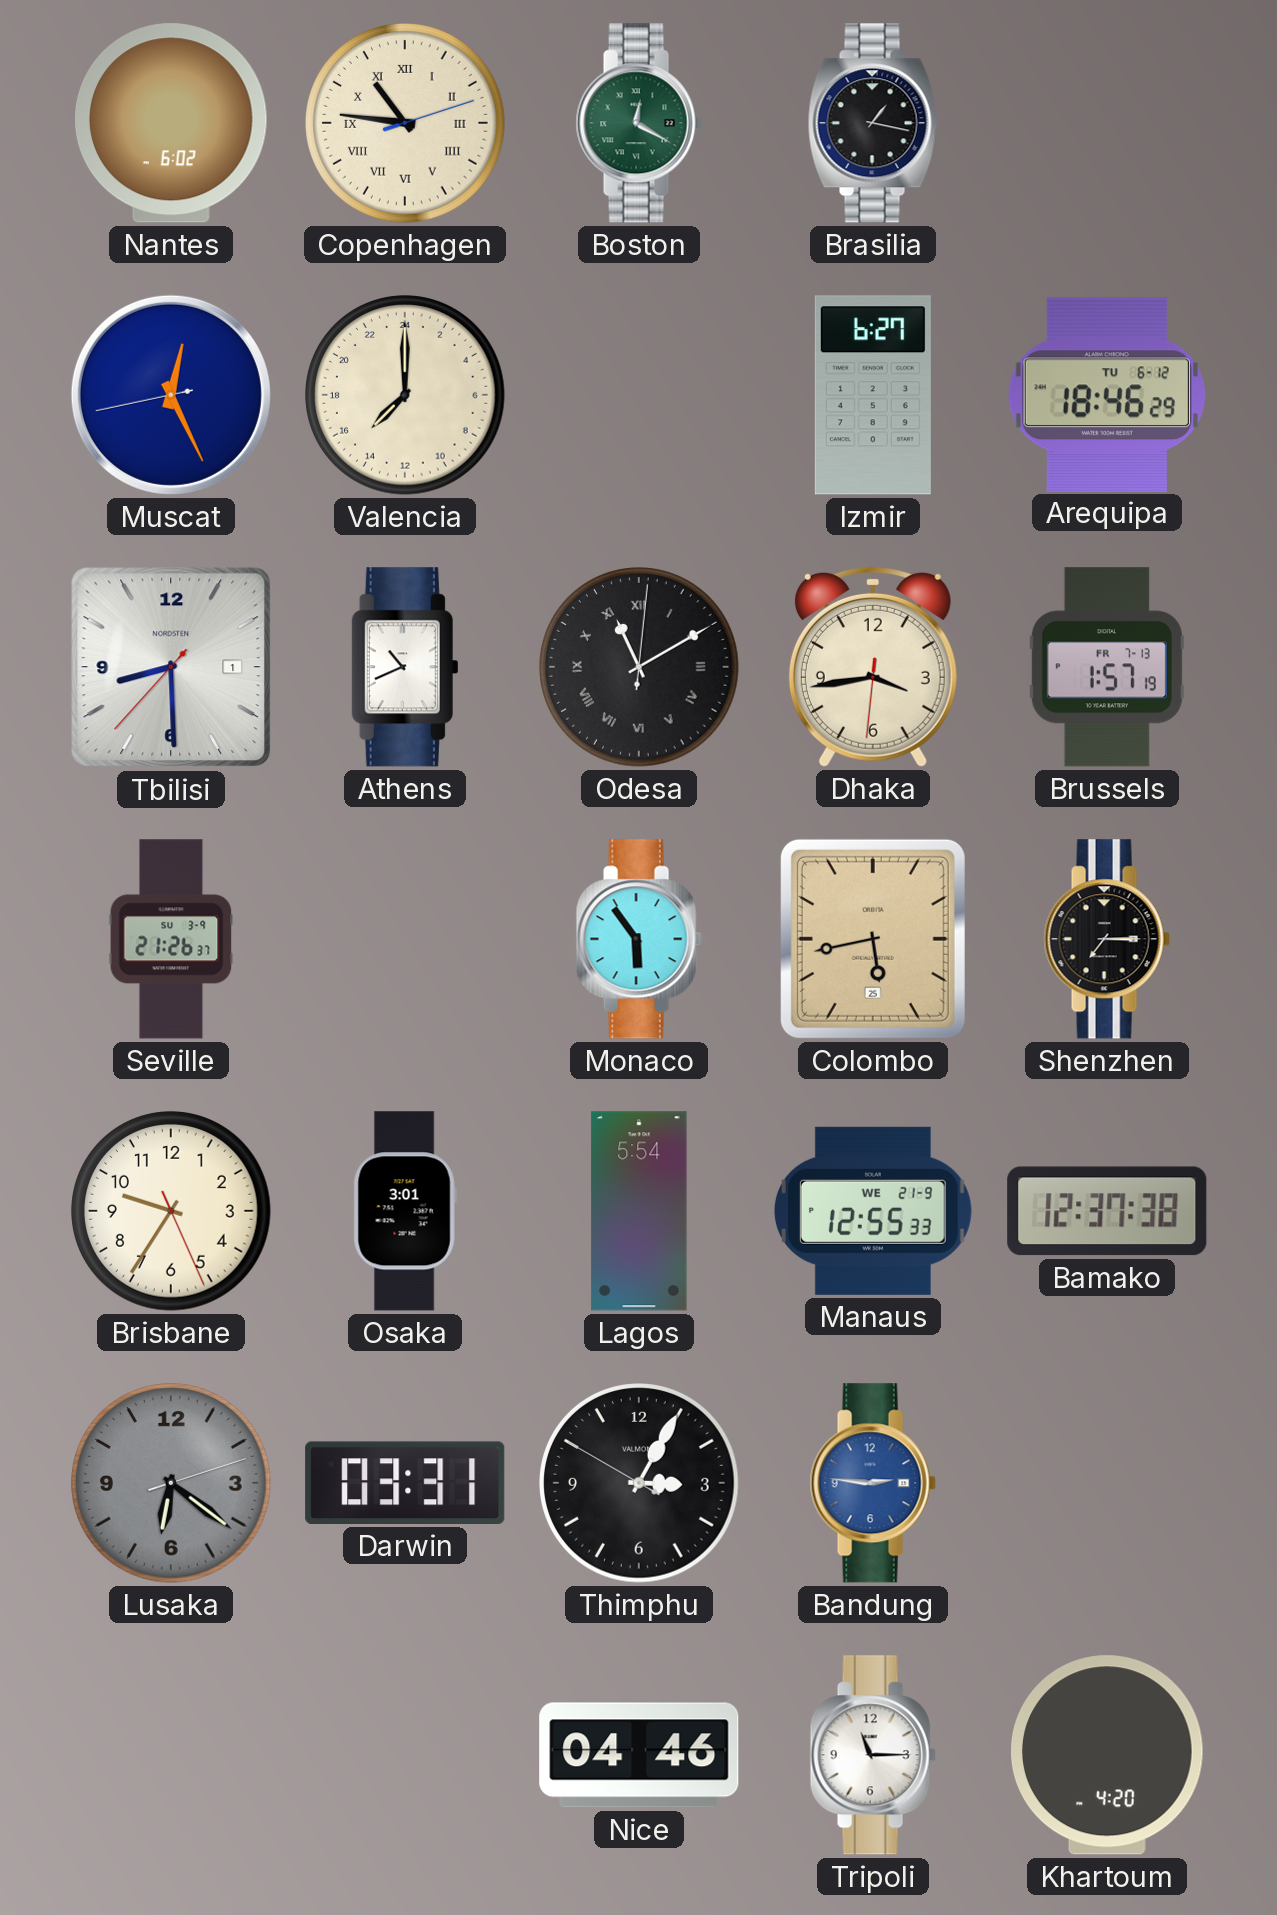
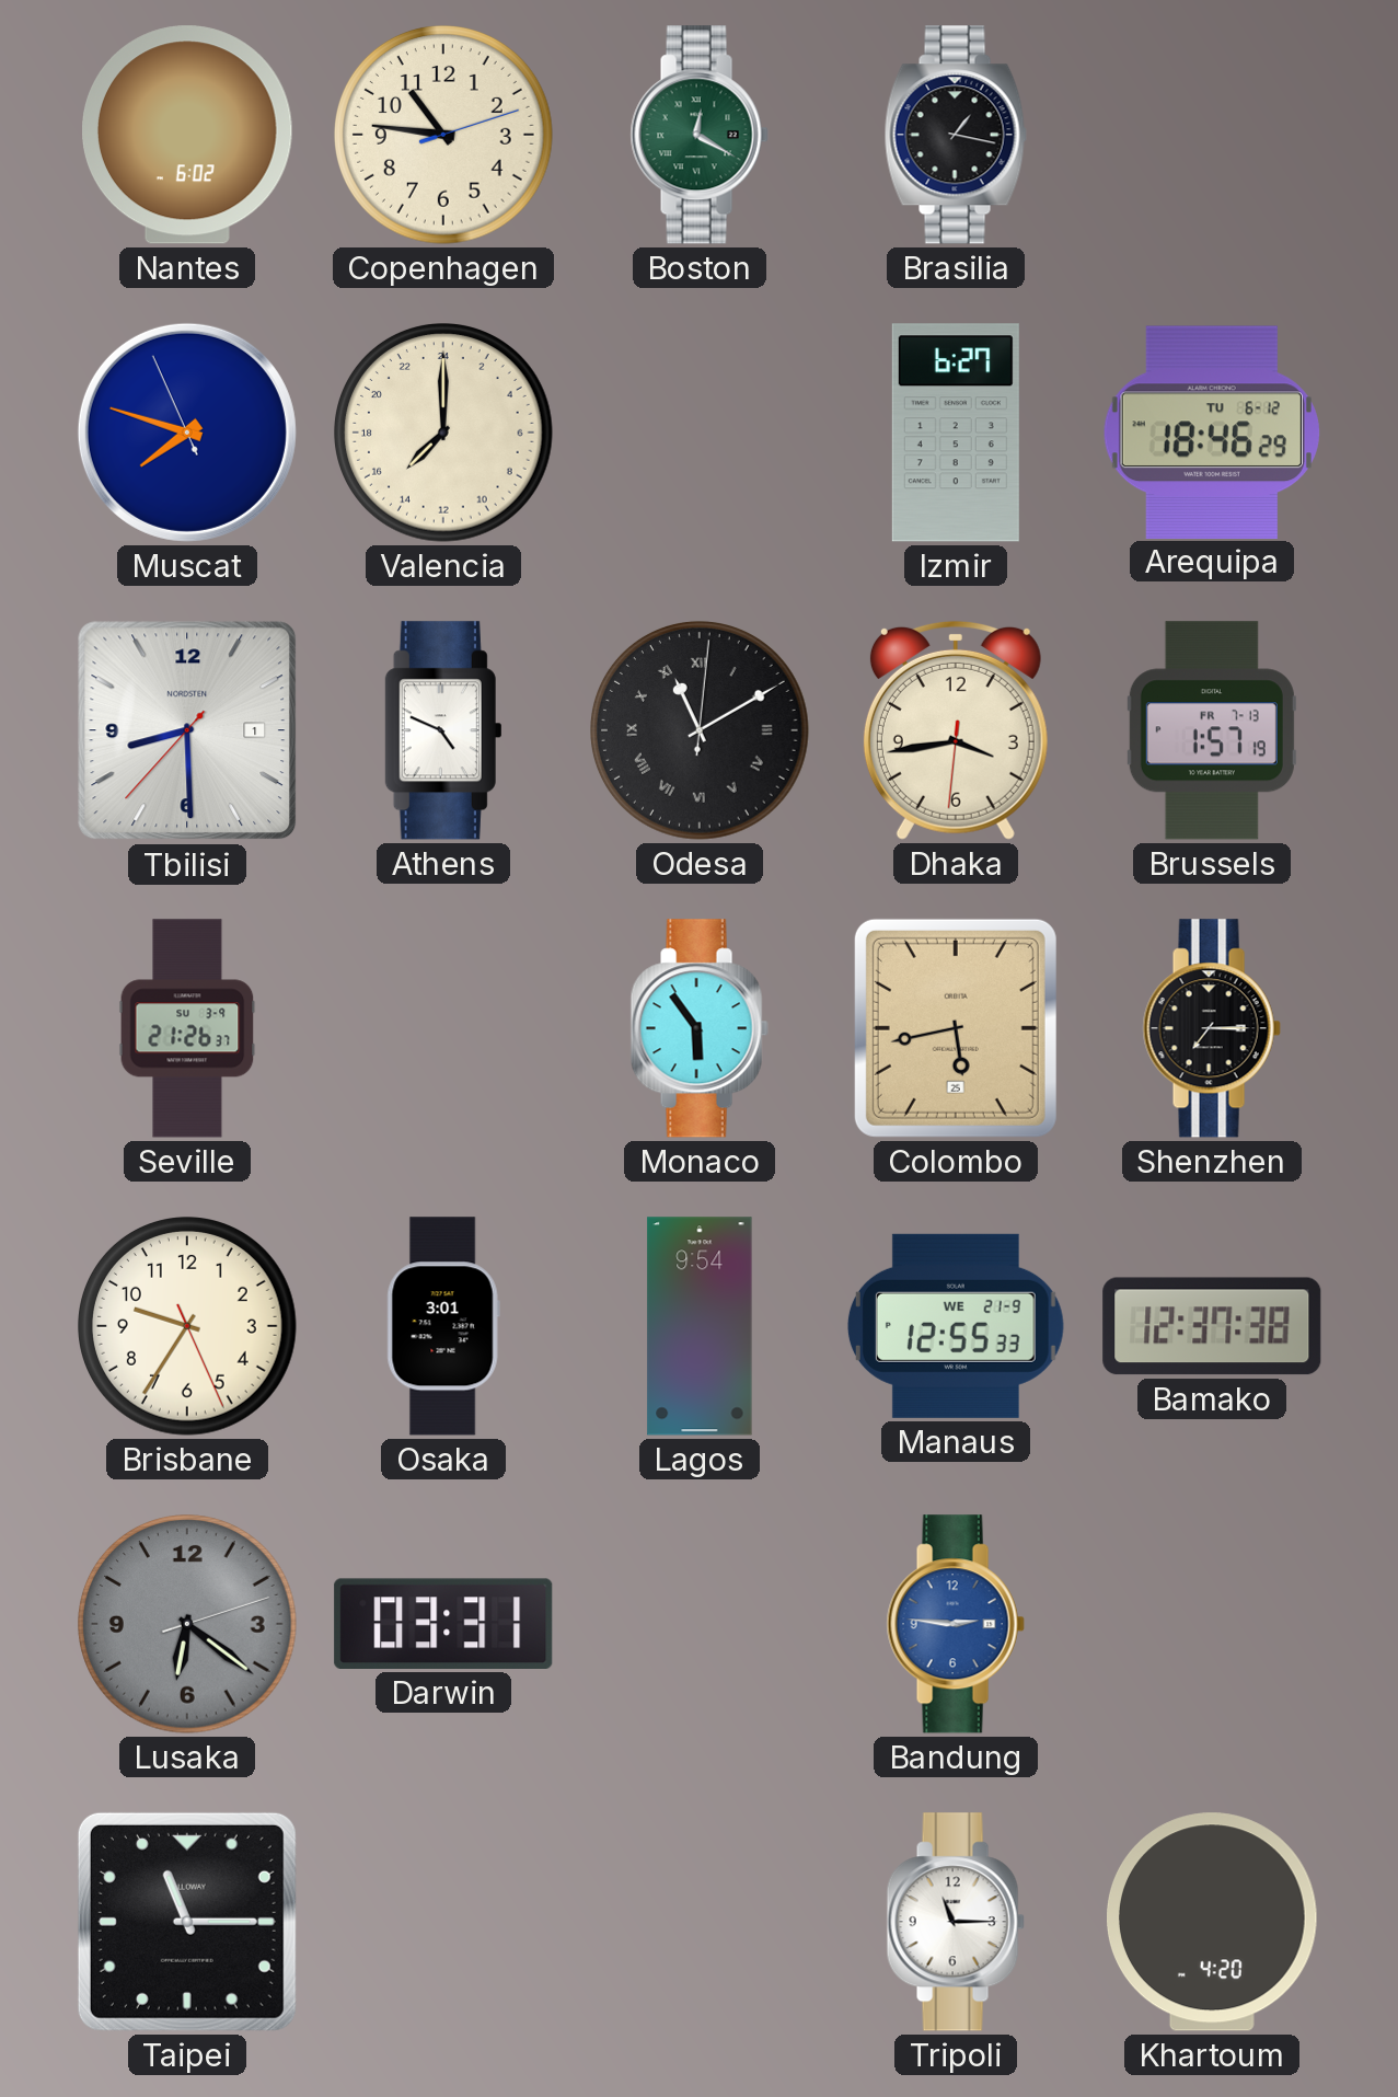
Copenhagen numerals: Roman -> Arabic
Muscat: 12:25 -> 7:47
Athens: 10:41 -> 4:49
Lagos: 5:54 -> 9:54
Thimphu: 3:04 -> none
Taipei: none -> 11:15
Nice: 04:46 -> none
